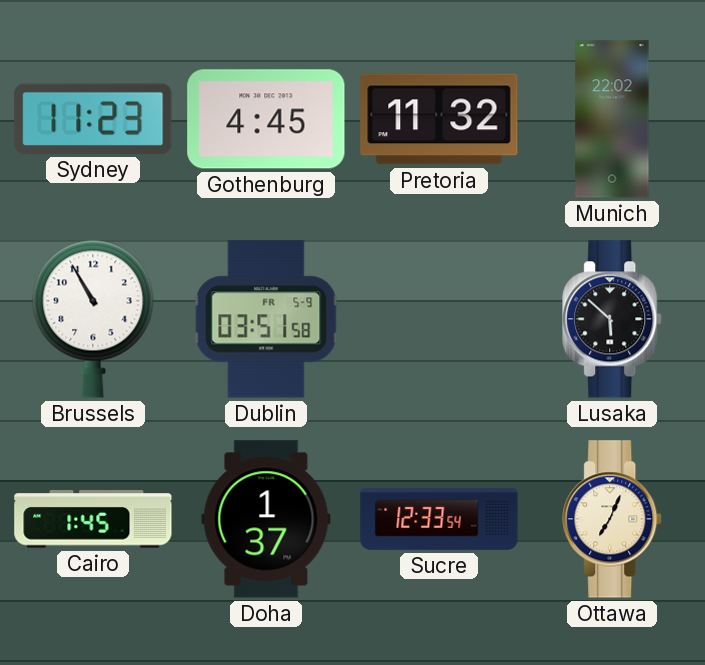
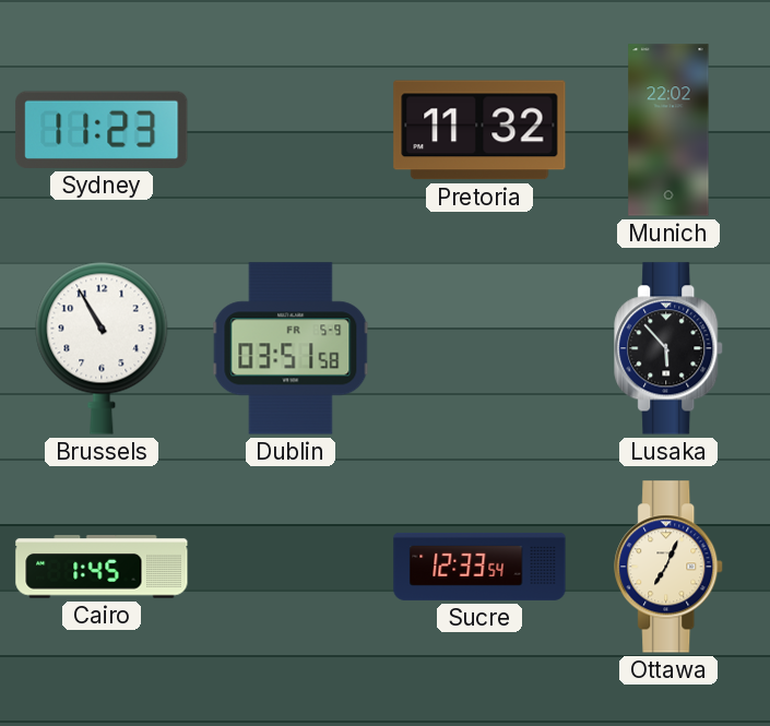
Gothenburg: 4:45 -> none
Lusaka: 5:52 -> 5:53
Doha: 1:37 -> none
